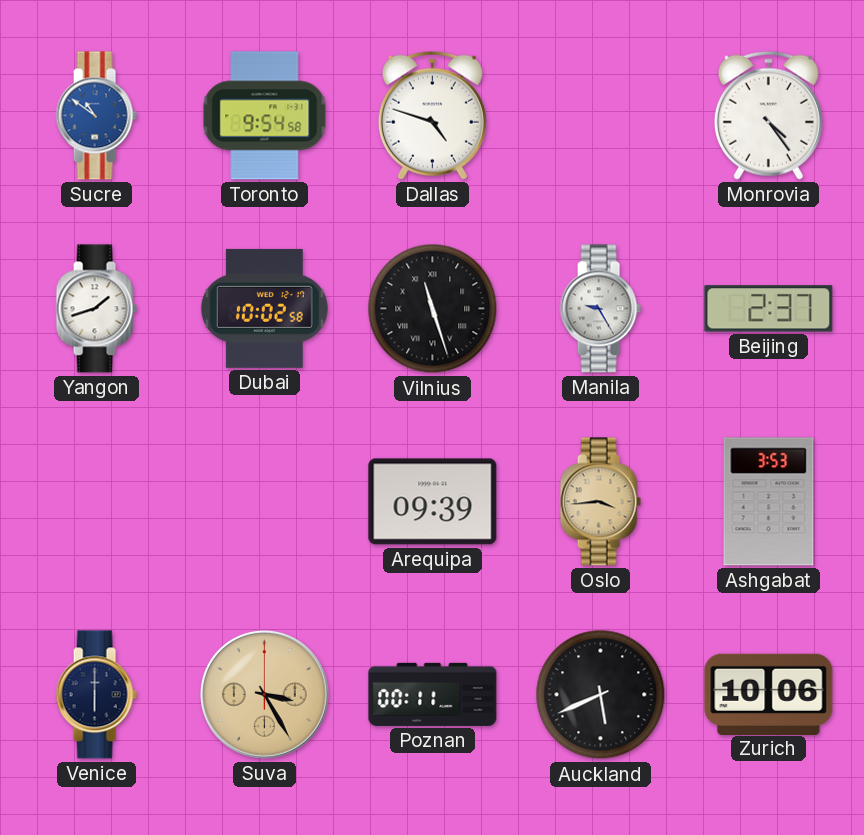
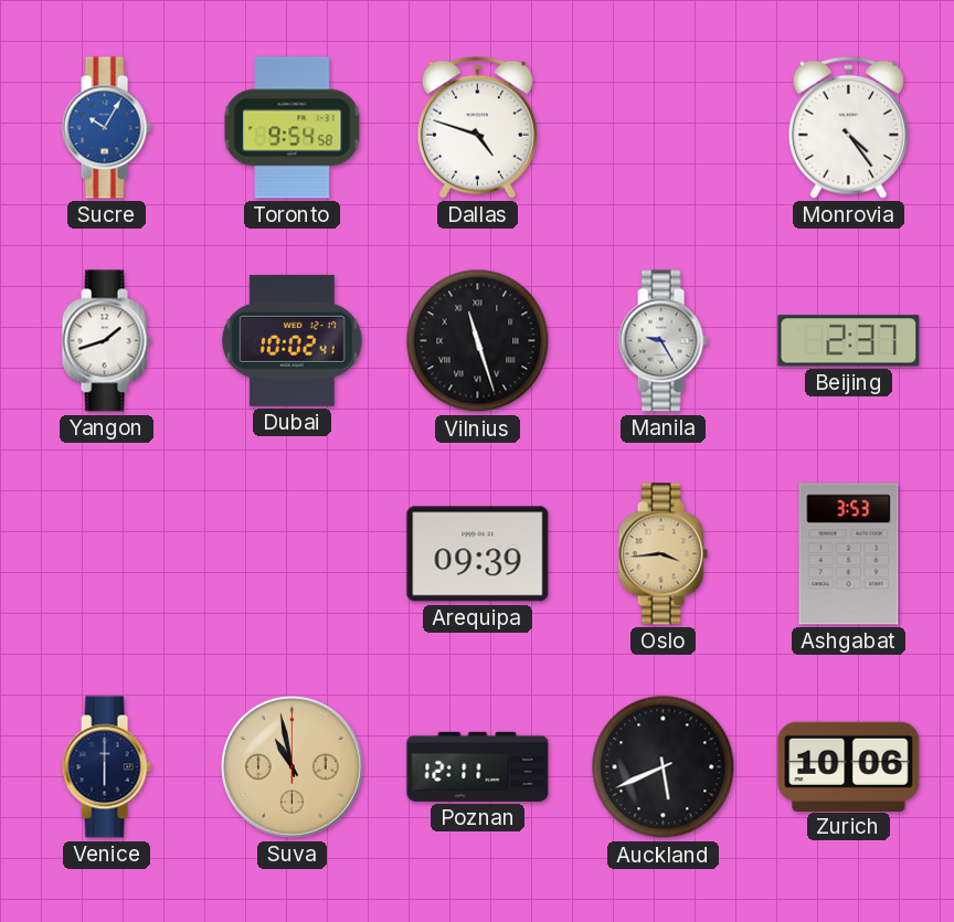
Sucre: 10:51 -> 10:05
Dubai: 10:02:58 -> 10:02:41
Suva: 3:25 -> 10:58
Poznan: 00:11 -> 12:11
